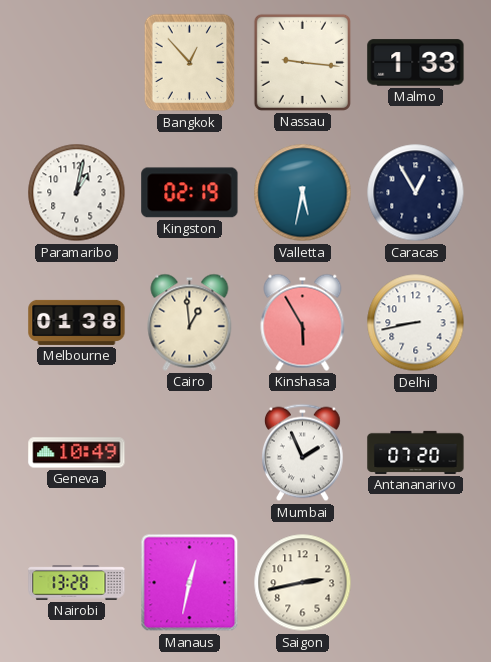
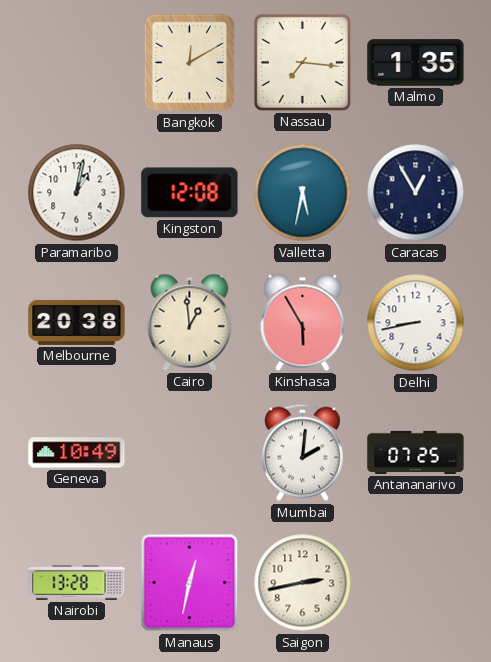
Bangkok: 12:53 -> 12:10
Nassau: 9:16 -> 7:16
Malmo: 1:33 -> 1:35
Kingston: 02:19 -> 12:08
Melbourne: 01:38 -> 20:38
Mumbai: 1:56 -> 2:01
Antananarivo: 07:20 -> 07:25
